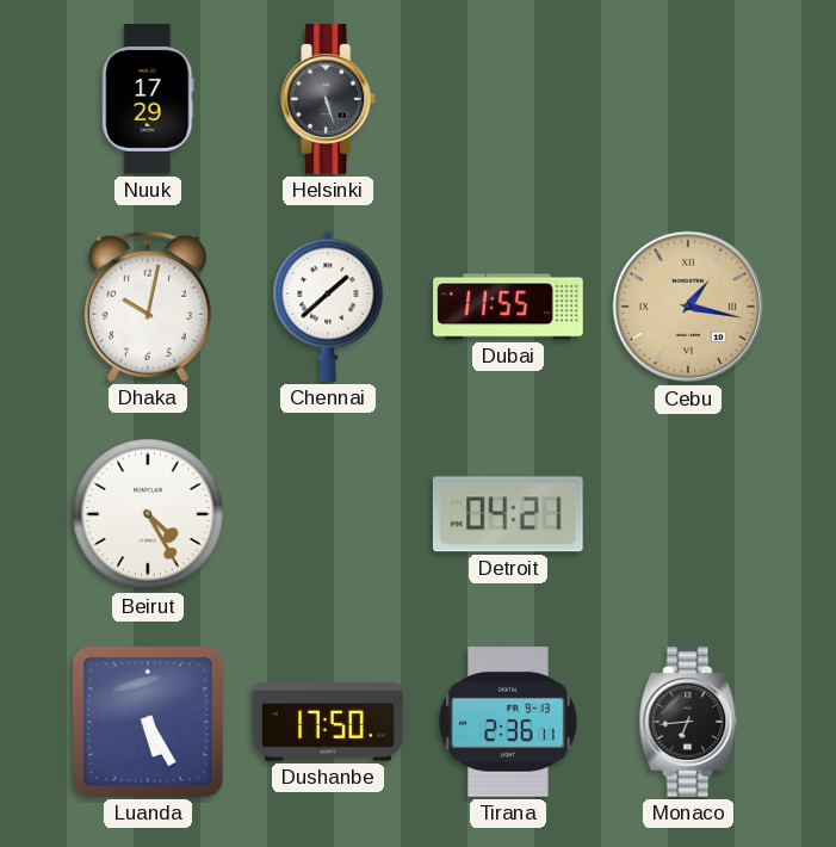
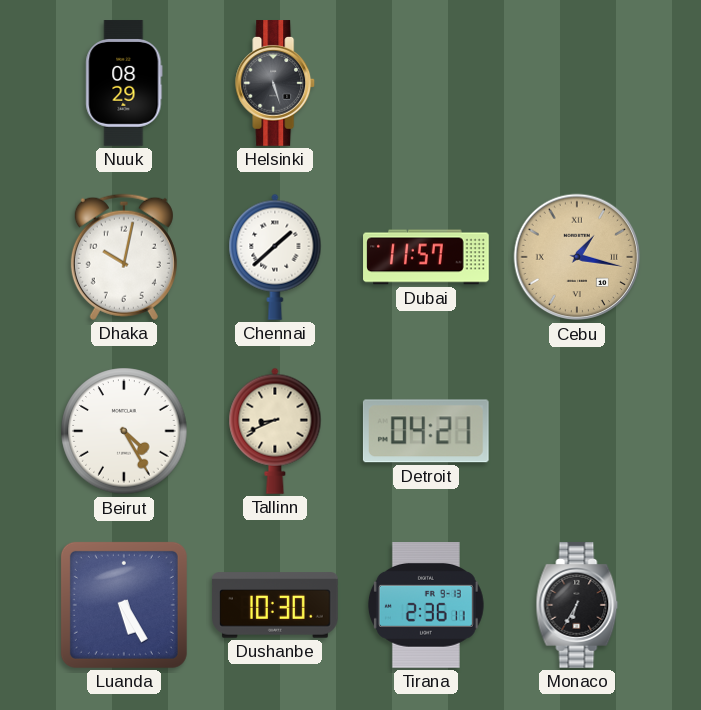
Nuuk: 17:29 -> 08:29
Dubai: 11:55 -> 11:57
Tallinn: none -> 8:41
Dushanbe: 17:50 -> 10:30
Monaco: 6:44 -> 6:35
